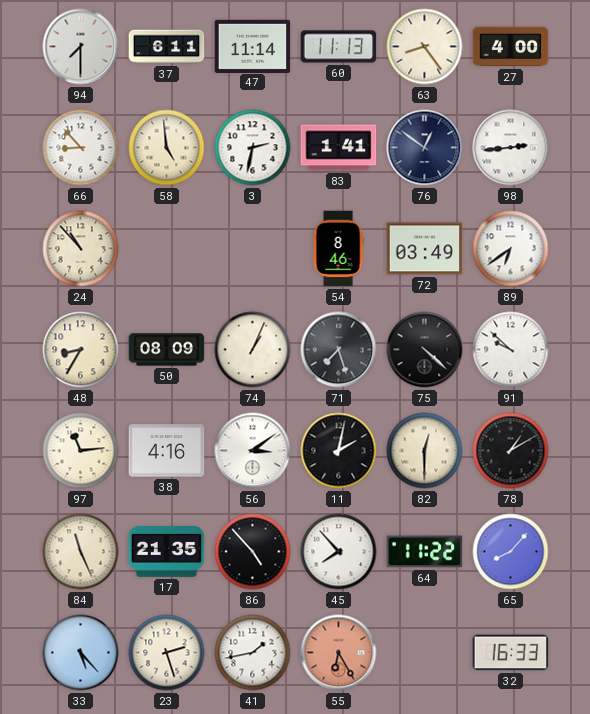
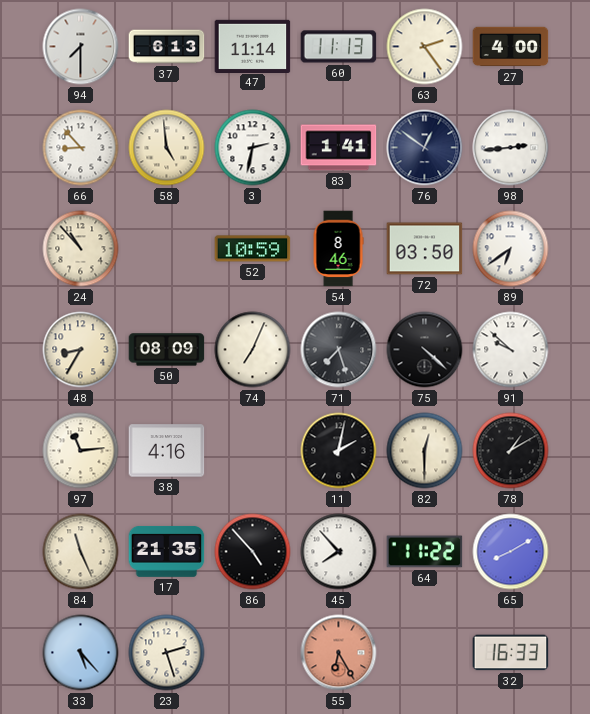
37: 6:11 -> 6:13
63: 8:24 -> 2:24
52: none -> 10:59
72: 03:49 -> 03:50
74: 1:04 -> 7:04
56: 3:09 -> none
65: 8:07 -> 8:10
41: 1:43 -> none
